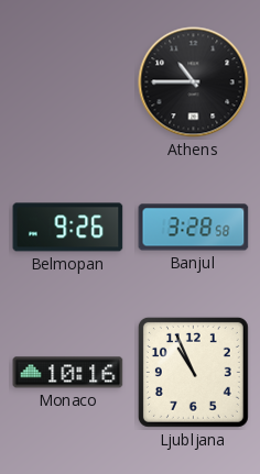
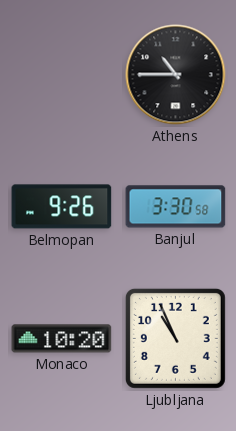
Banjul: 3:28 -> 3:30
Monaco: 10:16 -> 10:20
